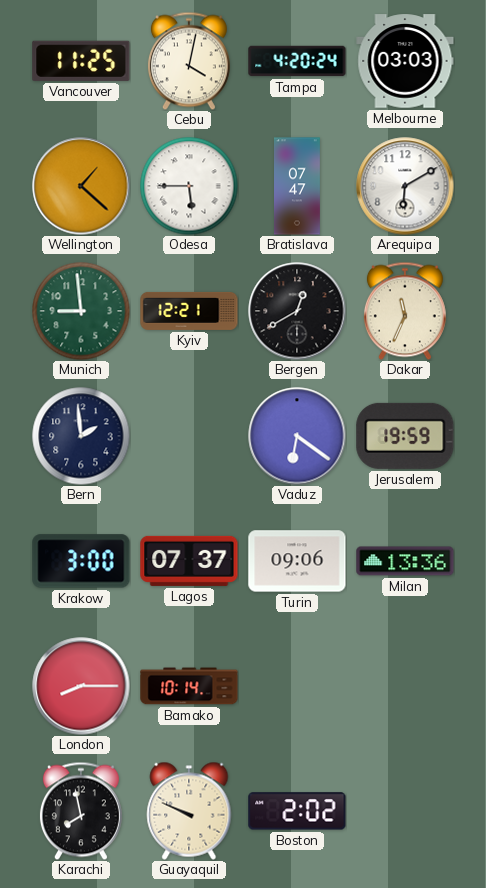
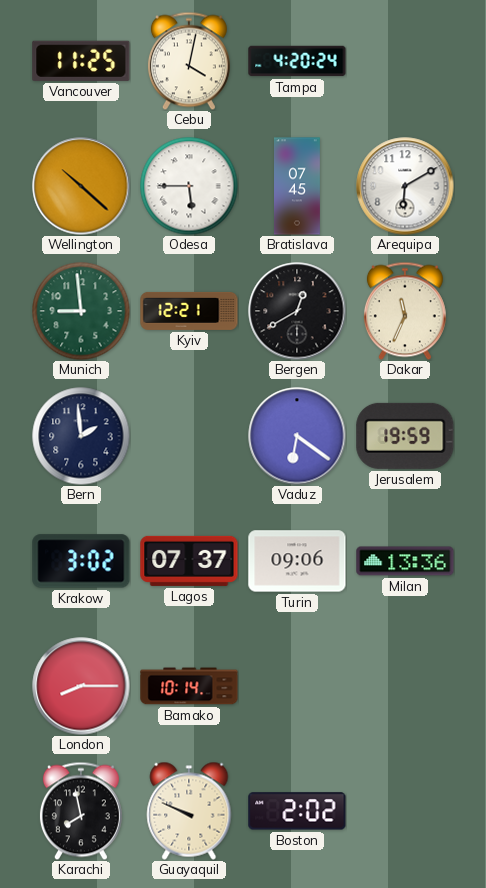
Melbourne: 03:03 -> none
Wellington: 1:22 -> 10:22
Bratislava: 07:47 -> 07:45
Krakow: 3:00 -> 3:02
